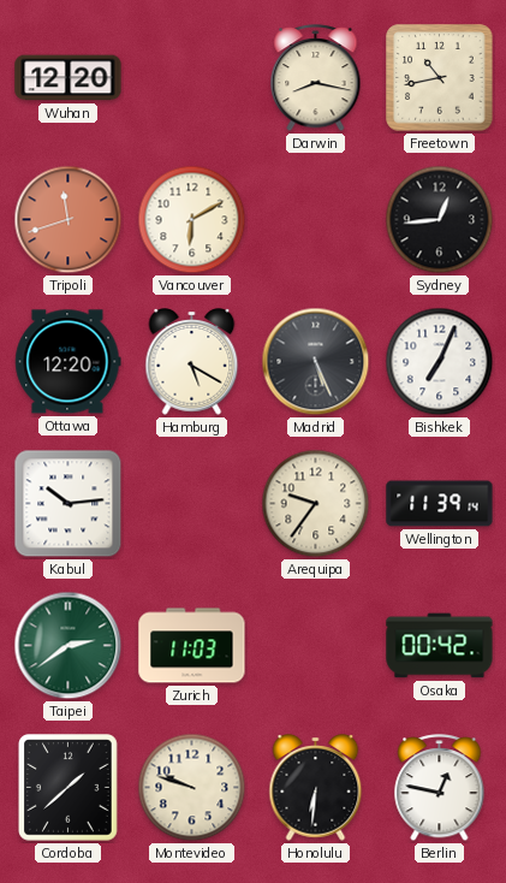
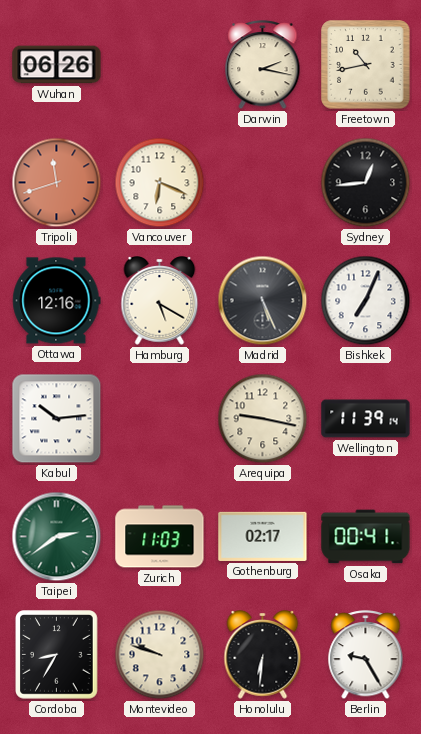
Wuhan: 12:20 -> 06:26
Darwin: 8:17 -> 2:17
Vancouver: 6:10 -> 6:19
Ottawa: 12:20 -> 12:16
Arequipa: 9:36 -> 9:17
Gothenburg: none -> 02:17
Osaka: 00:42 -> 00:41
Cordoba: 1:38 -> 8:35
Berlin: 12:47 -> 9:25
